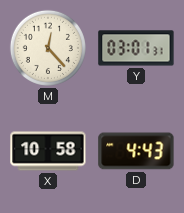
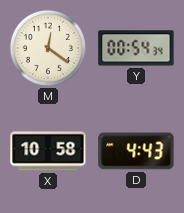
M: 12:23 -> 12:21
Y: 03:01 -> 00:54
